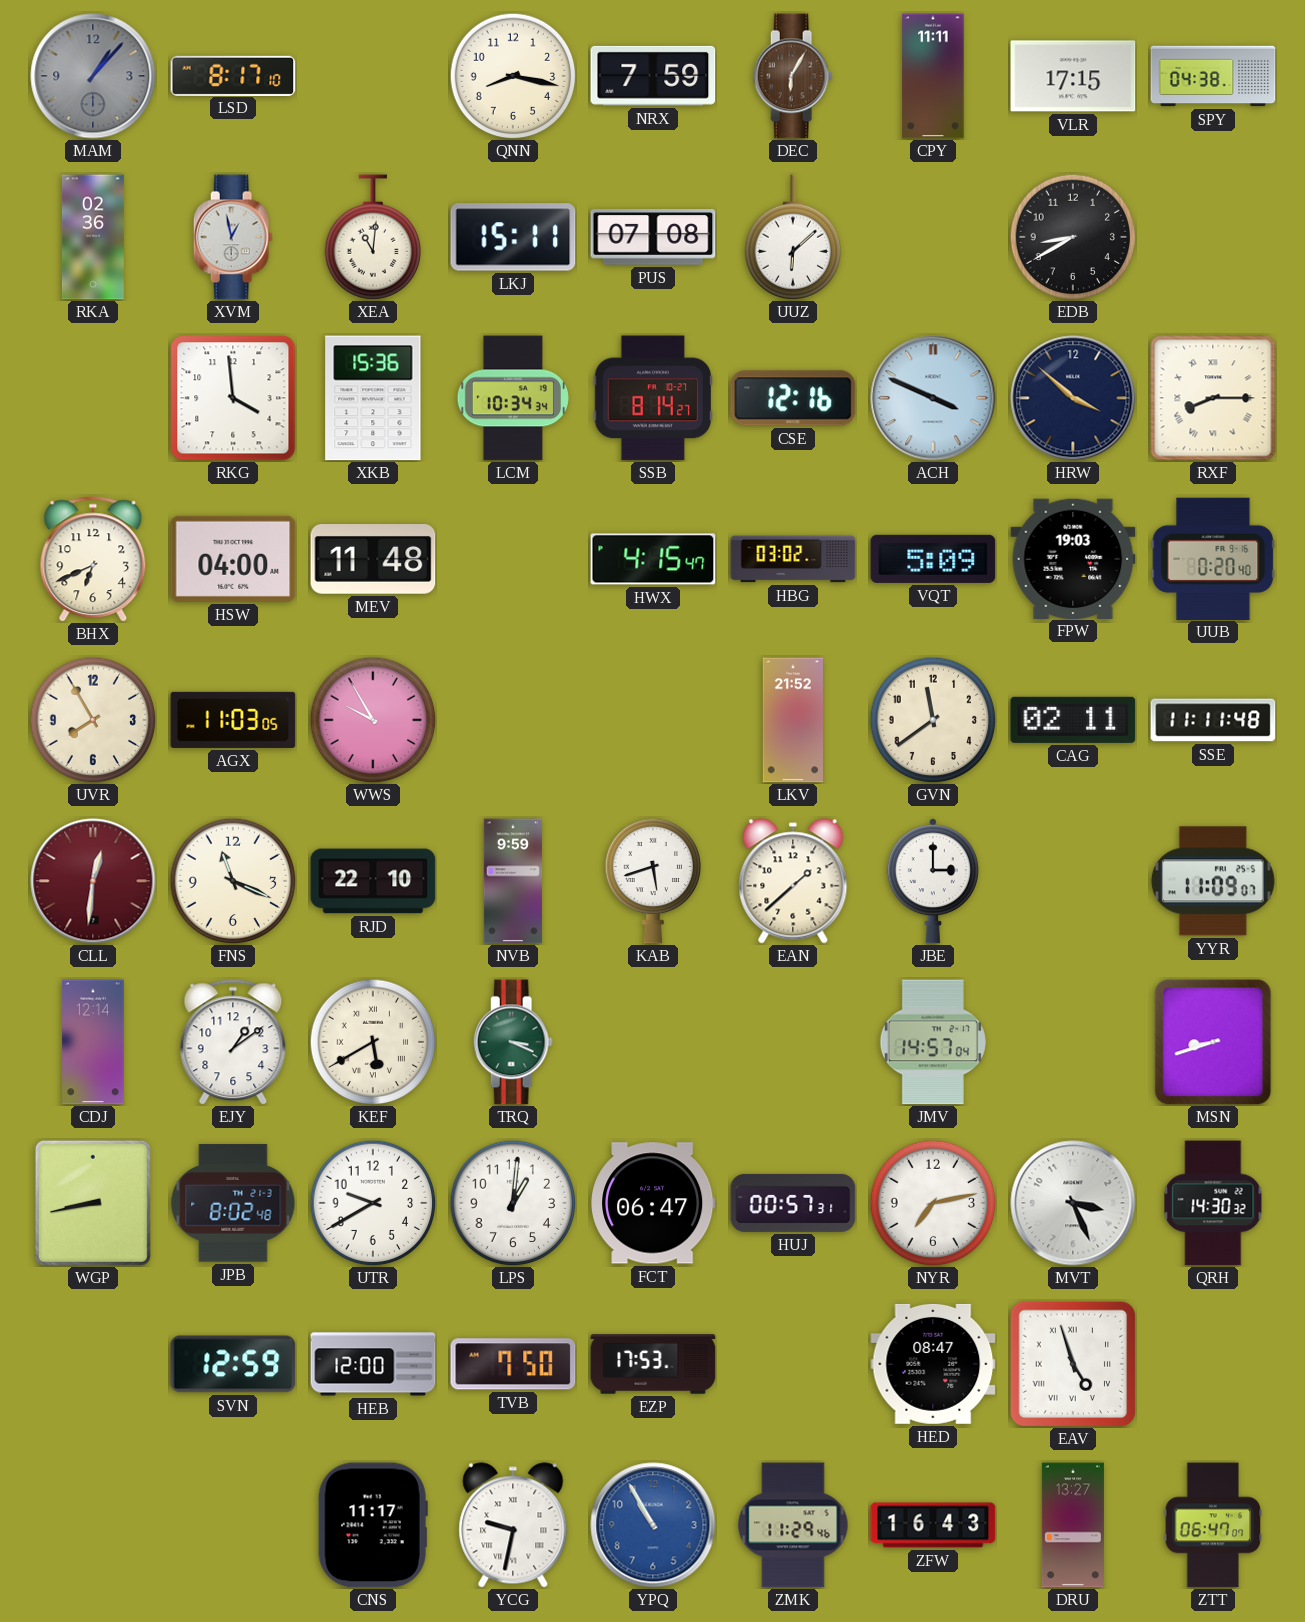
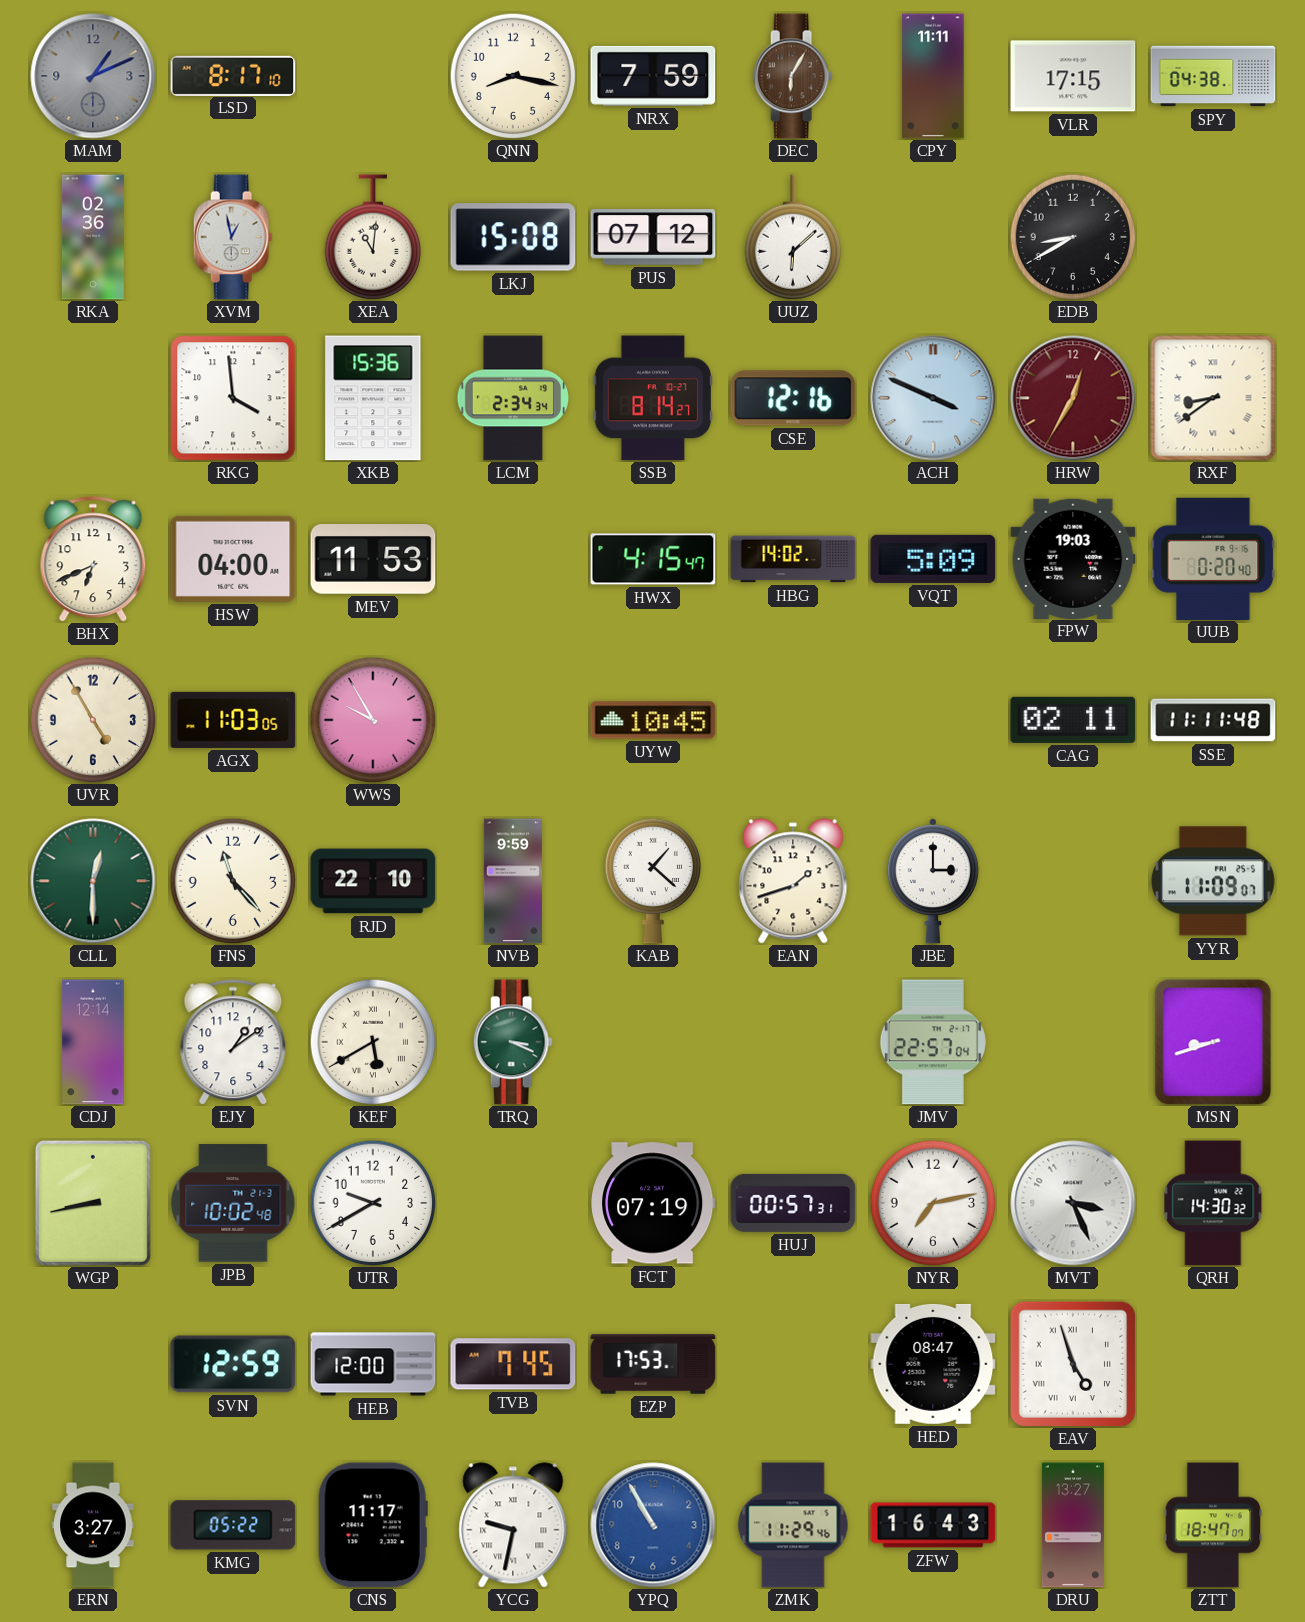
MAM: 1:07 -> 1:11
LKJ: 15:11 -> 15:08
PUS: 07:08 -> 07:12
LCM: 10:34 -> 2:34
HRW: 3:52 -> 12:35
HRW dial: navy -> burgundy
RXF: 8:15 -> 8:39
MEV: 11:48 -> 11:53
HBG: 03:02 -> 14:02
UVR: 7:55 -> 4:55
UYW: none -> 10:45
LKV: 21:52 -> none
GVN: 11:39 -> none
CLL: 12:31 -> 12:30
CLL dial: burgundy -> green
FNS: 11:19 -> 11:23
KAB: 5:42 -> 1:22
EAN: 1:38 -> 1:42
JMV: 14:57 -> 22:57
JPB: 8:02 -> 10:02
LPS: 1:01 -> none
FCT: 06:47 -> 07:19
TVB: 7:50 -> 7:45
ERN: none -> 3:27
KMG: none -> 05:22
ZTT: 06:47 -> 18:47
